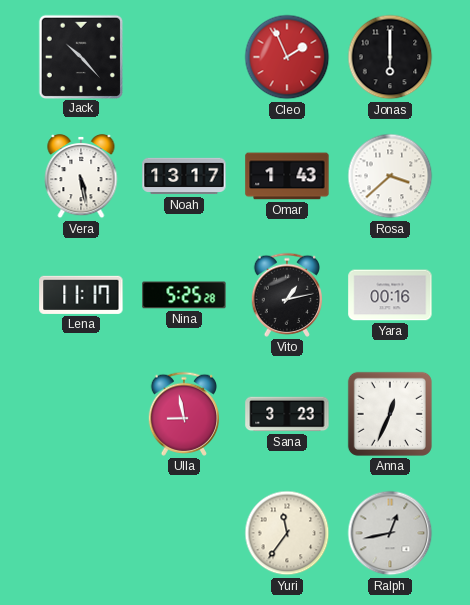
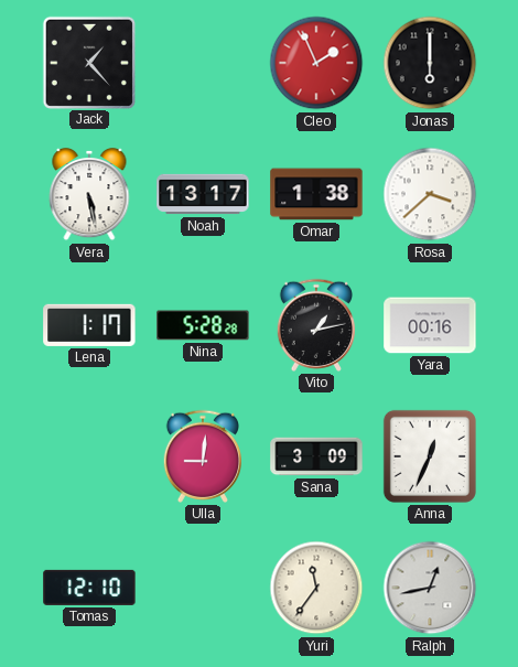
Jack: 10:23 -> 1:23
Omar: 1:43 -> 1:38
Lena: 11:17 -> 1:17
Nina: 5:25 -> 5:28
Ulla: 8:58 -> 9:01
Sana: 3:23 -> 3:09
Tomas: none -> 12:10
